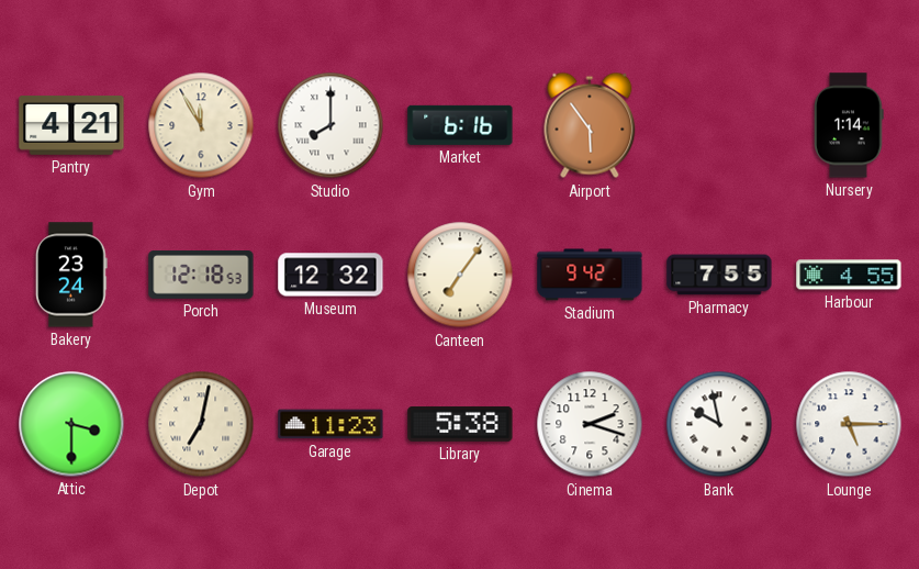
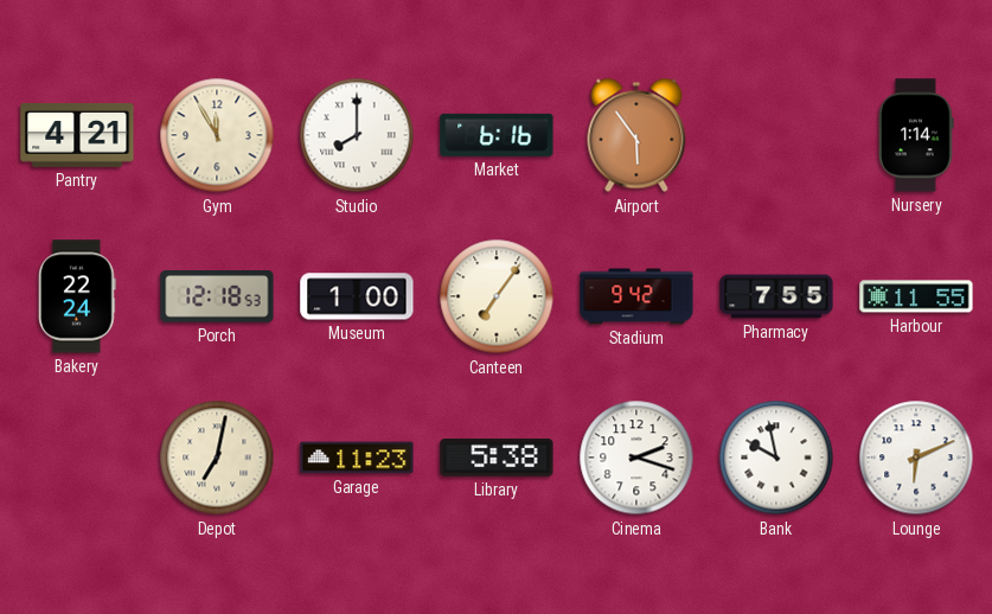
Bakery: 23:24 -> 22:24
Museum: 12:32 -> 1:00
Harbour: 4:55 -> 11:55
Attic: 3:30 -> none
Lounge: 5:15 -> 6:11
